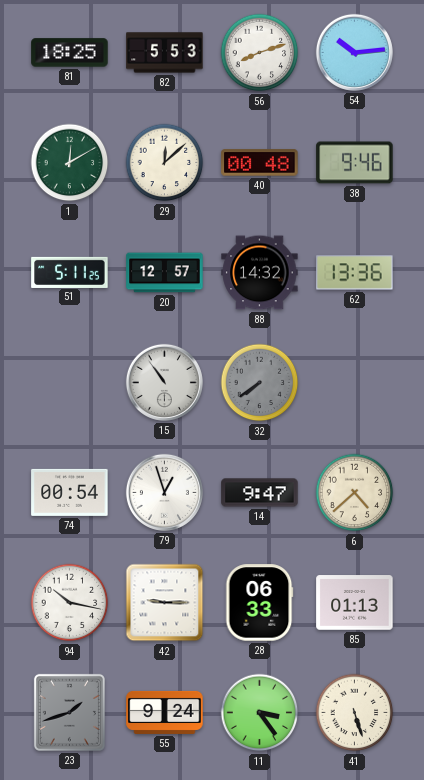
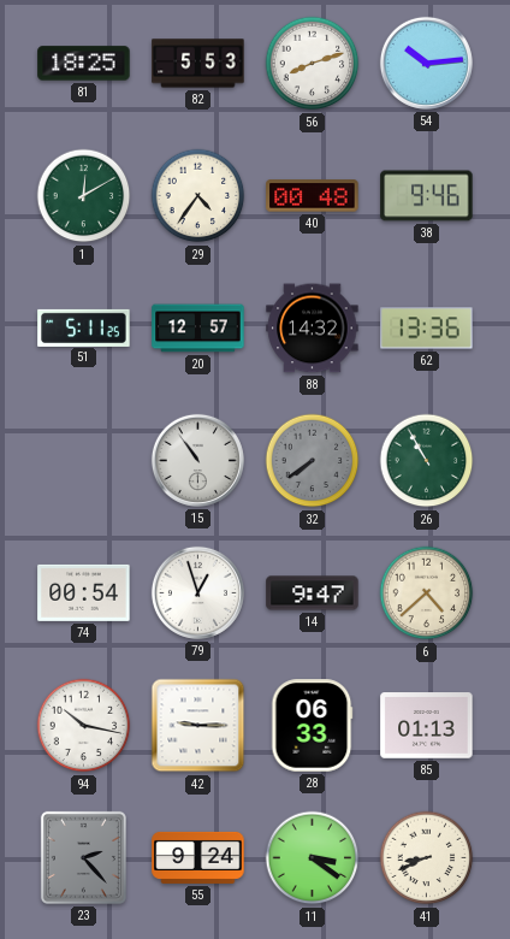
29: 12:08 -> 4:36
26: none -> 10:55
23: 1:42 -> 2:23
11: 3:24 -> 3:21
41: 5:27 -> 8:41
